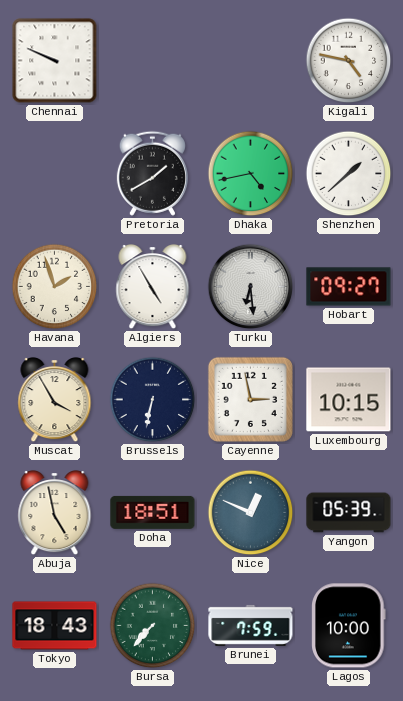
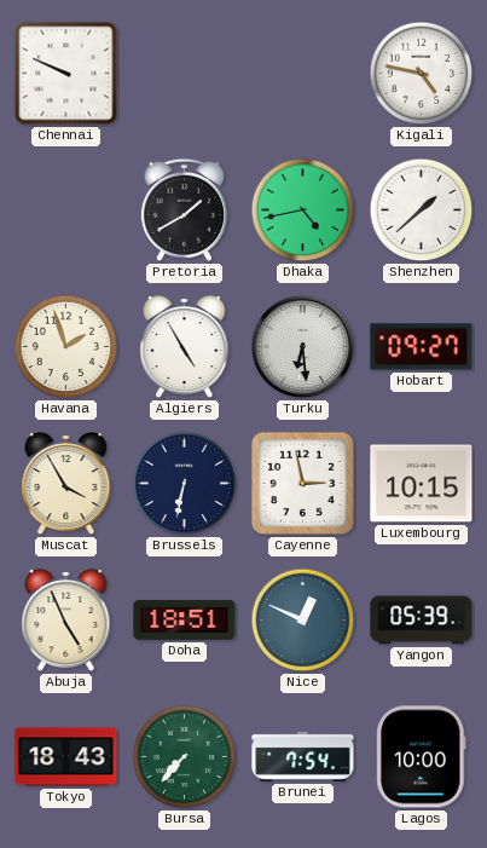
Abuja: 4:58 -> 4:56
Brunei: 7:59 -> 7:54
